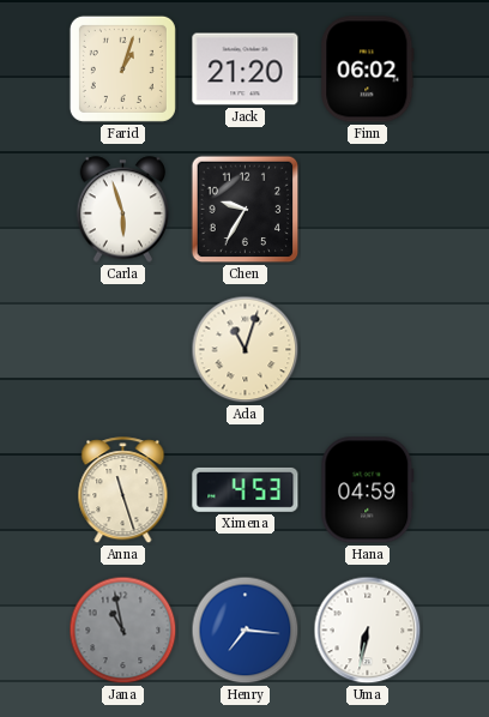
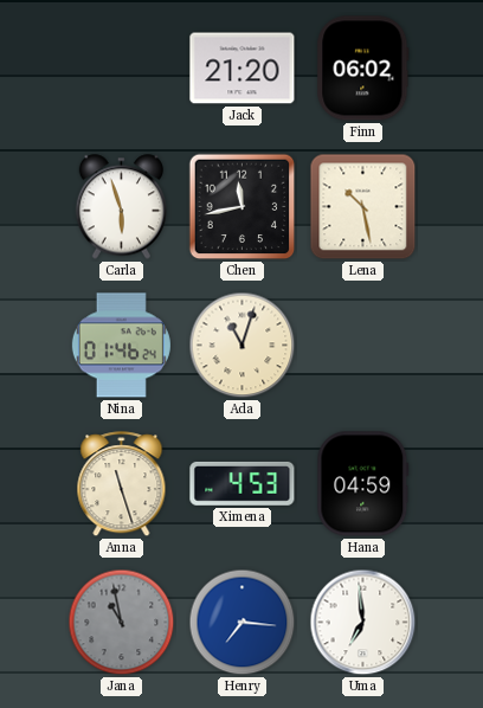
Farid: 1:03 -> none
Chen: 9:35 -> 11:43
Lena: none -> 10:28
Nina: none -> 01:46
Uma: 6:32 -> 6:59
